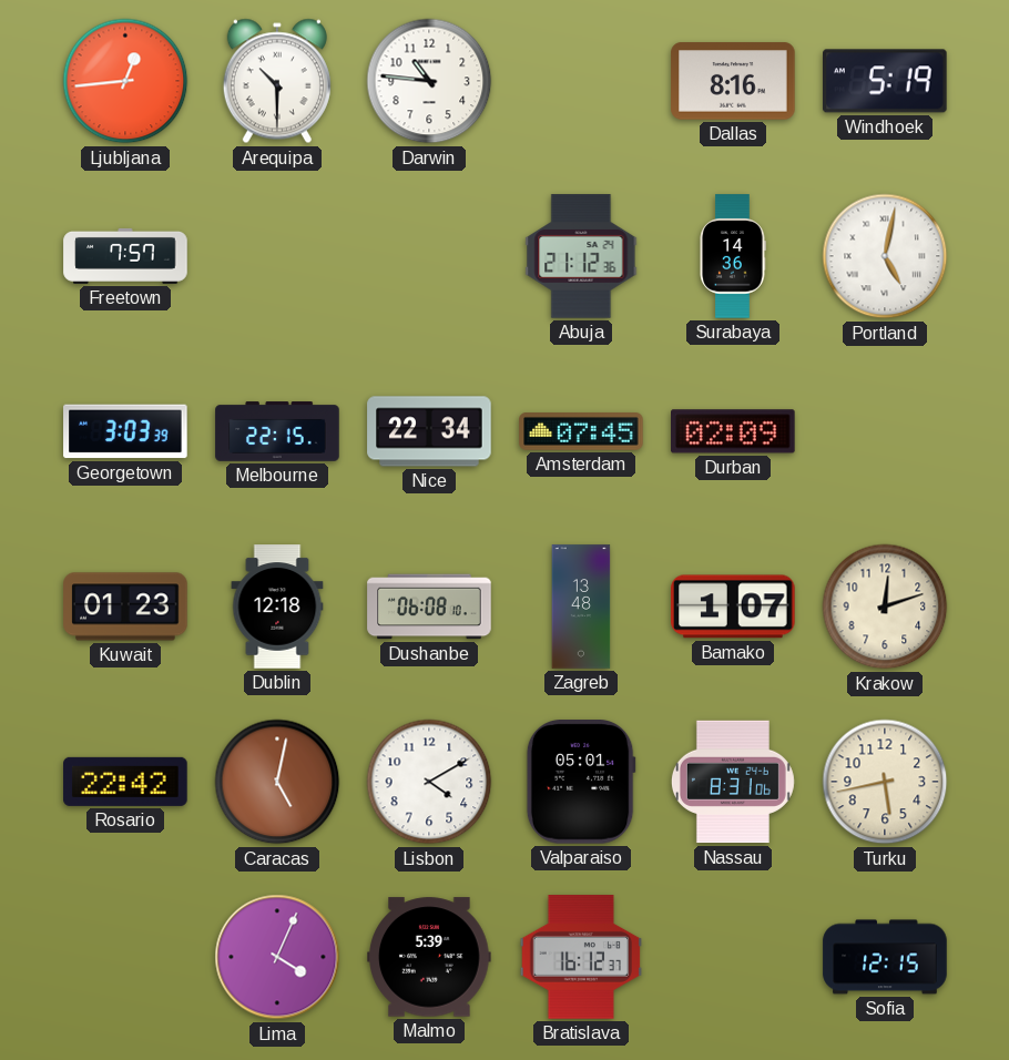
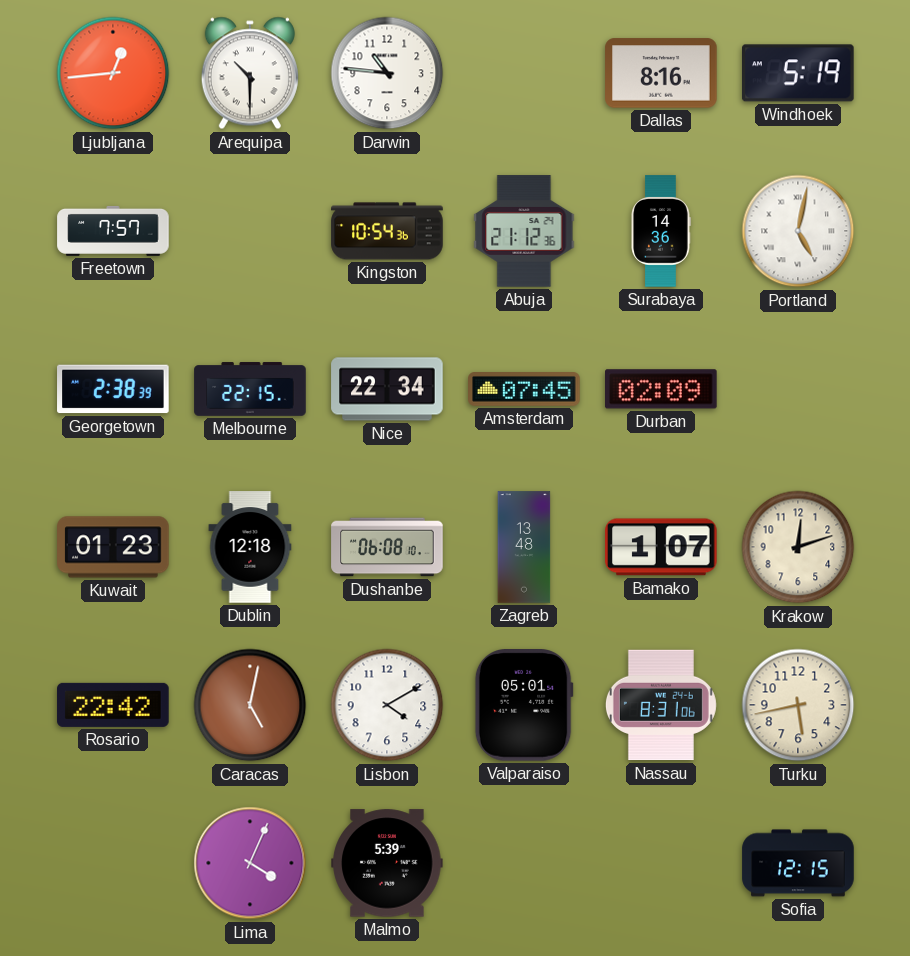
Kingston: none -> 10:54
Georgetown: 3:03 -> 2:38
Bratislava: 16:12 -> none
